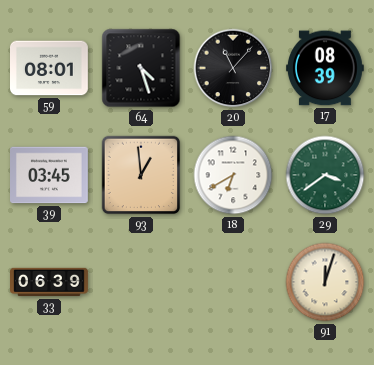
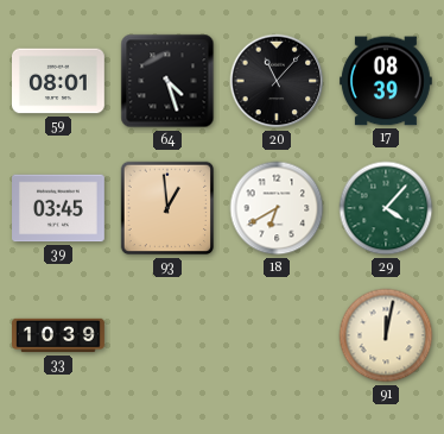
29: 3:39 -> 4:07
33: 06:39 -> 10:39
91: 12:03 -> 12:02
